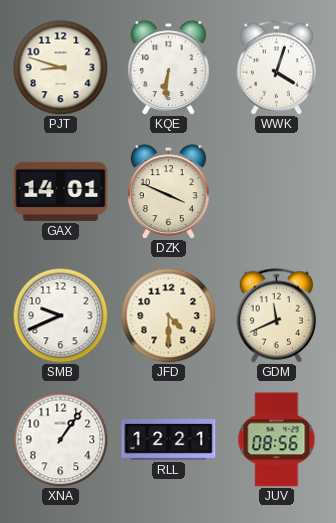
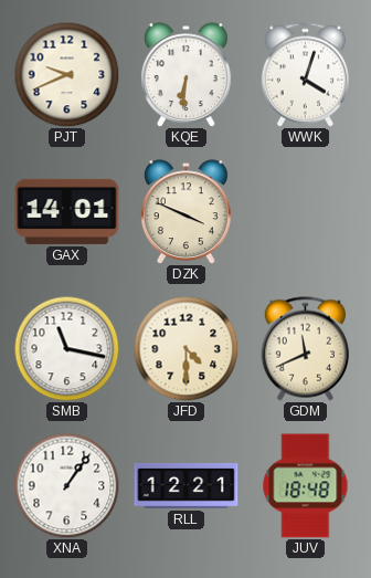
PJT: 8:48 -> 9:41
SMB: 9:41 -> 11:17
JUV: 08:56 -> 18:48
